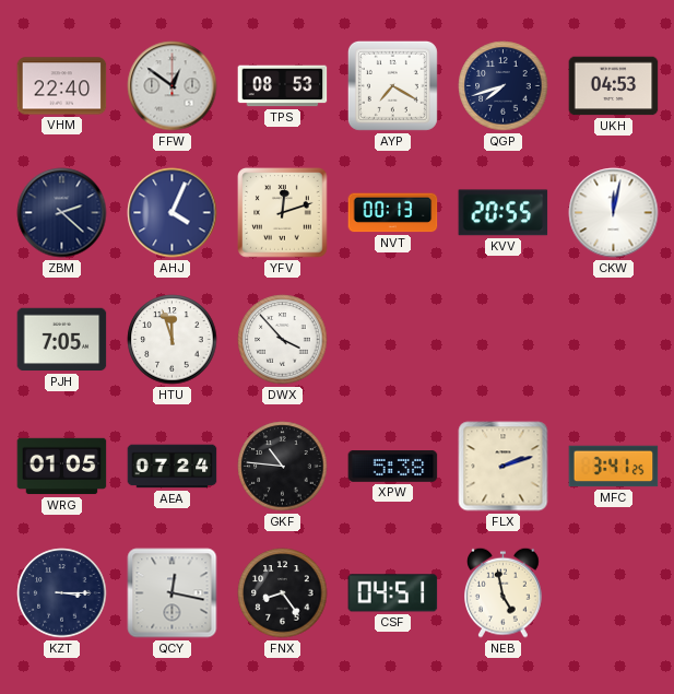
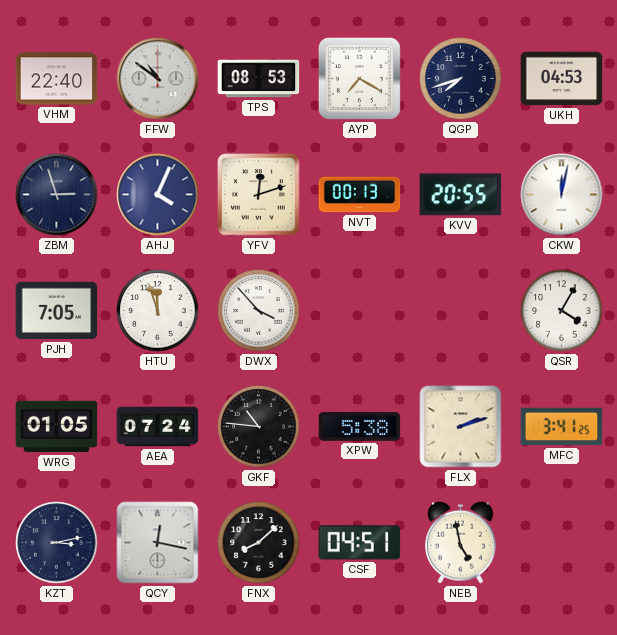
FFW: 12:51 -> 10:51
ZBM: 2:22 -> 2:57
QSR: none -> 4:05
KZT: 3:15 -> 3:13
FNX: 8:24 -> 8:08
